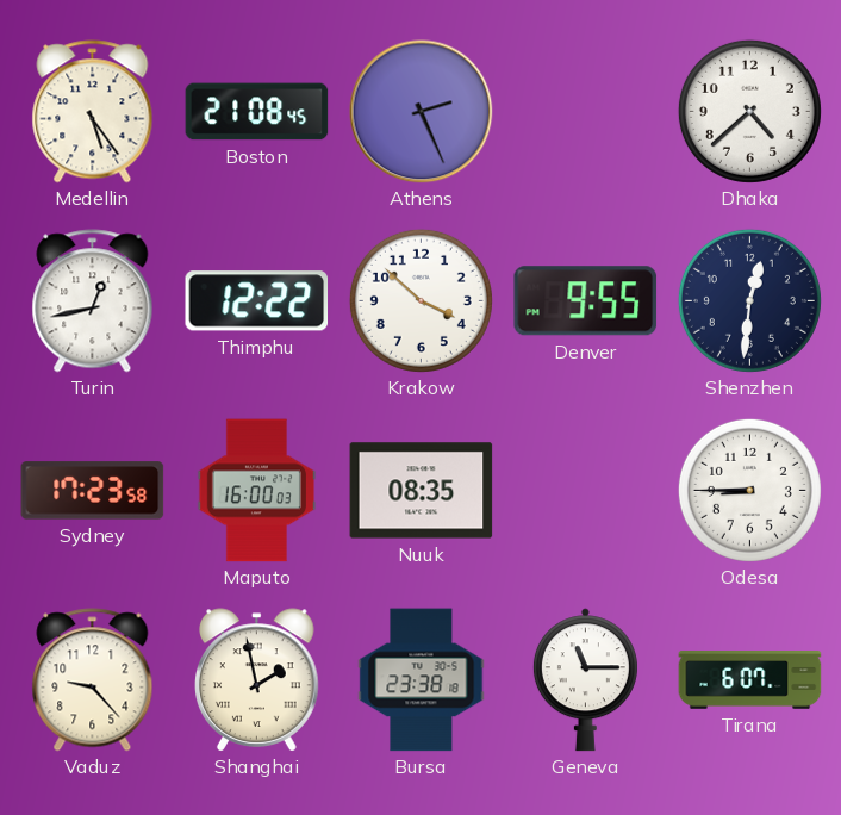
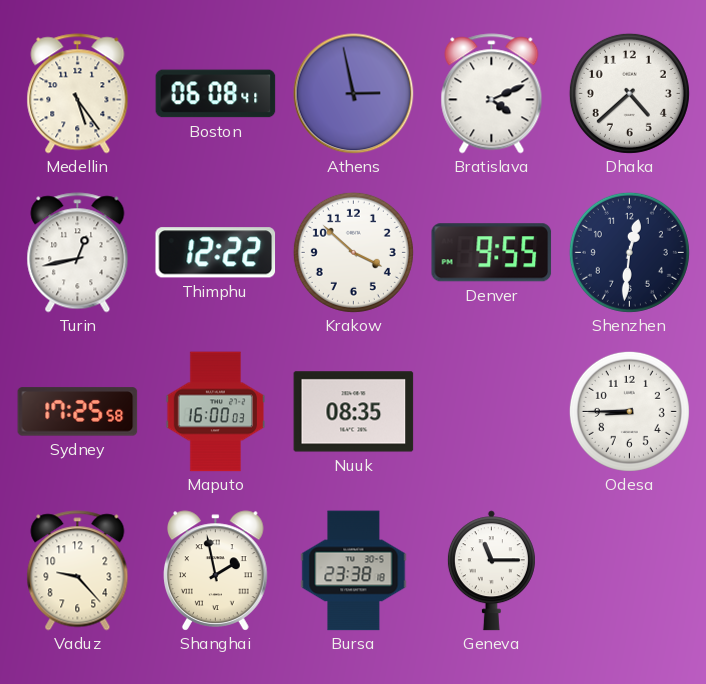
Boston: 21:08 -> 06:08
Athens: 2:26 -> 2:58
Bratislava: none -> 4:11
Sydney: 17:23 -> 17:25
Tirana: 6:07 -> none
